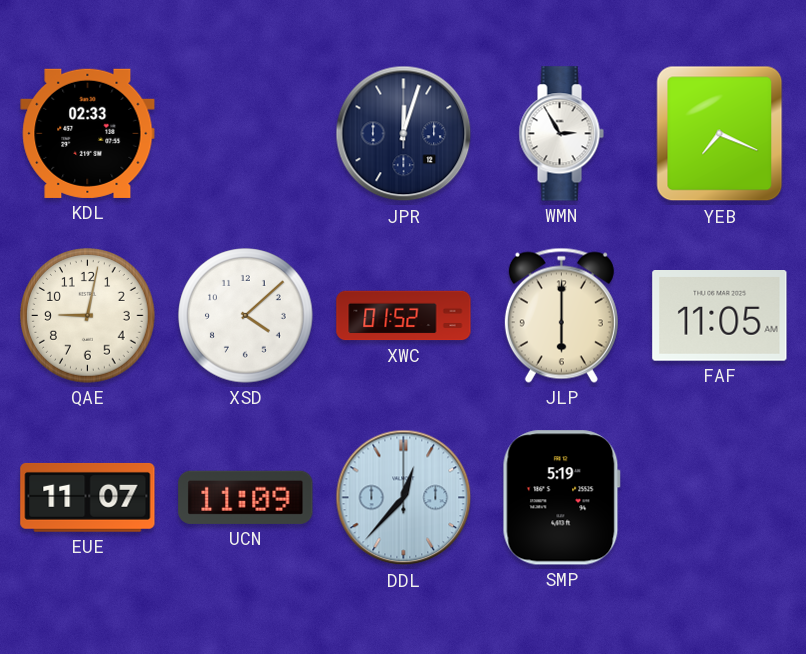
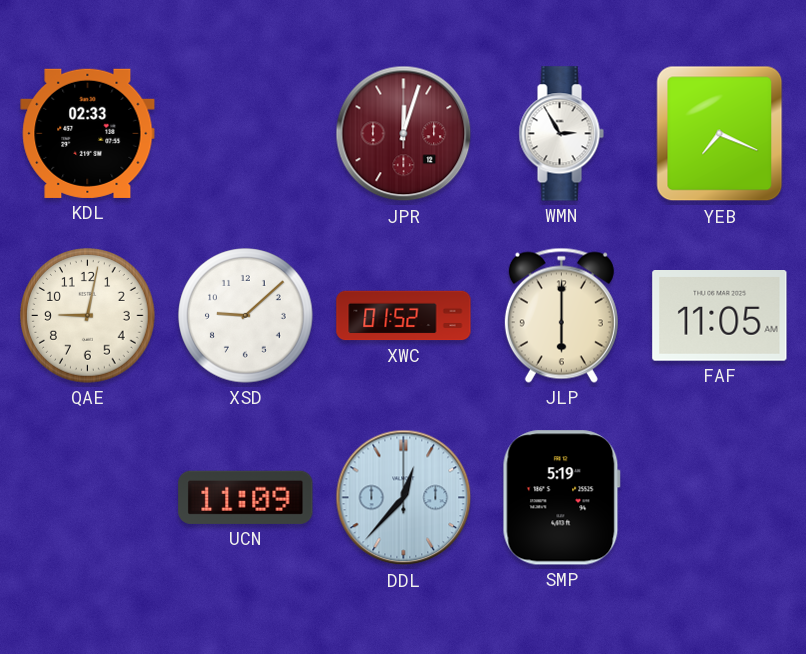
JPR dial: navy -> burgundy
XSD: 4:08 -> 9:08
EUE: 11:07 -> none
